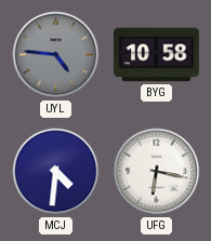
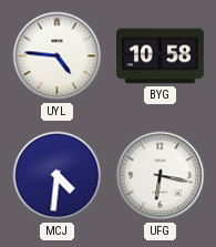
UYL dial: grey -> white
